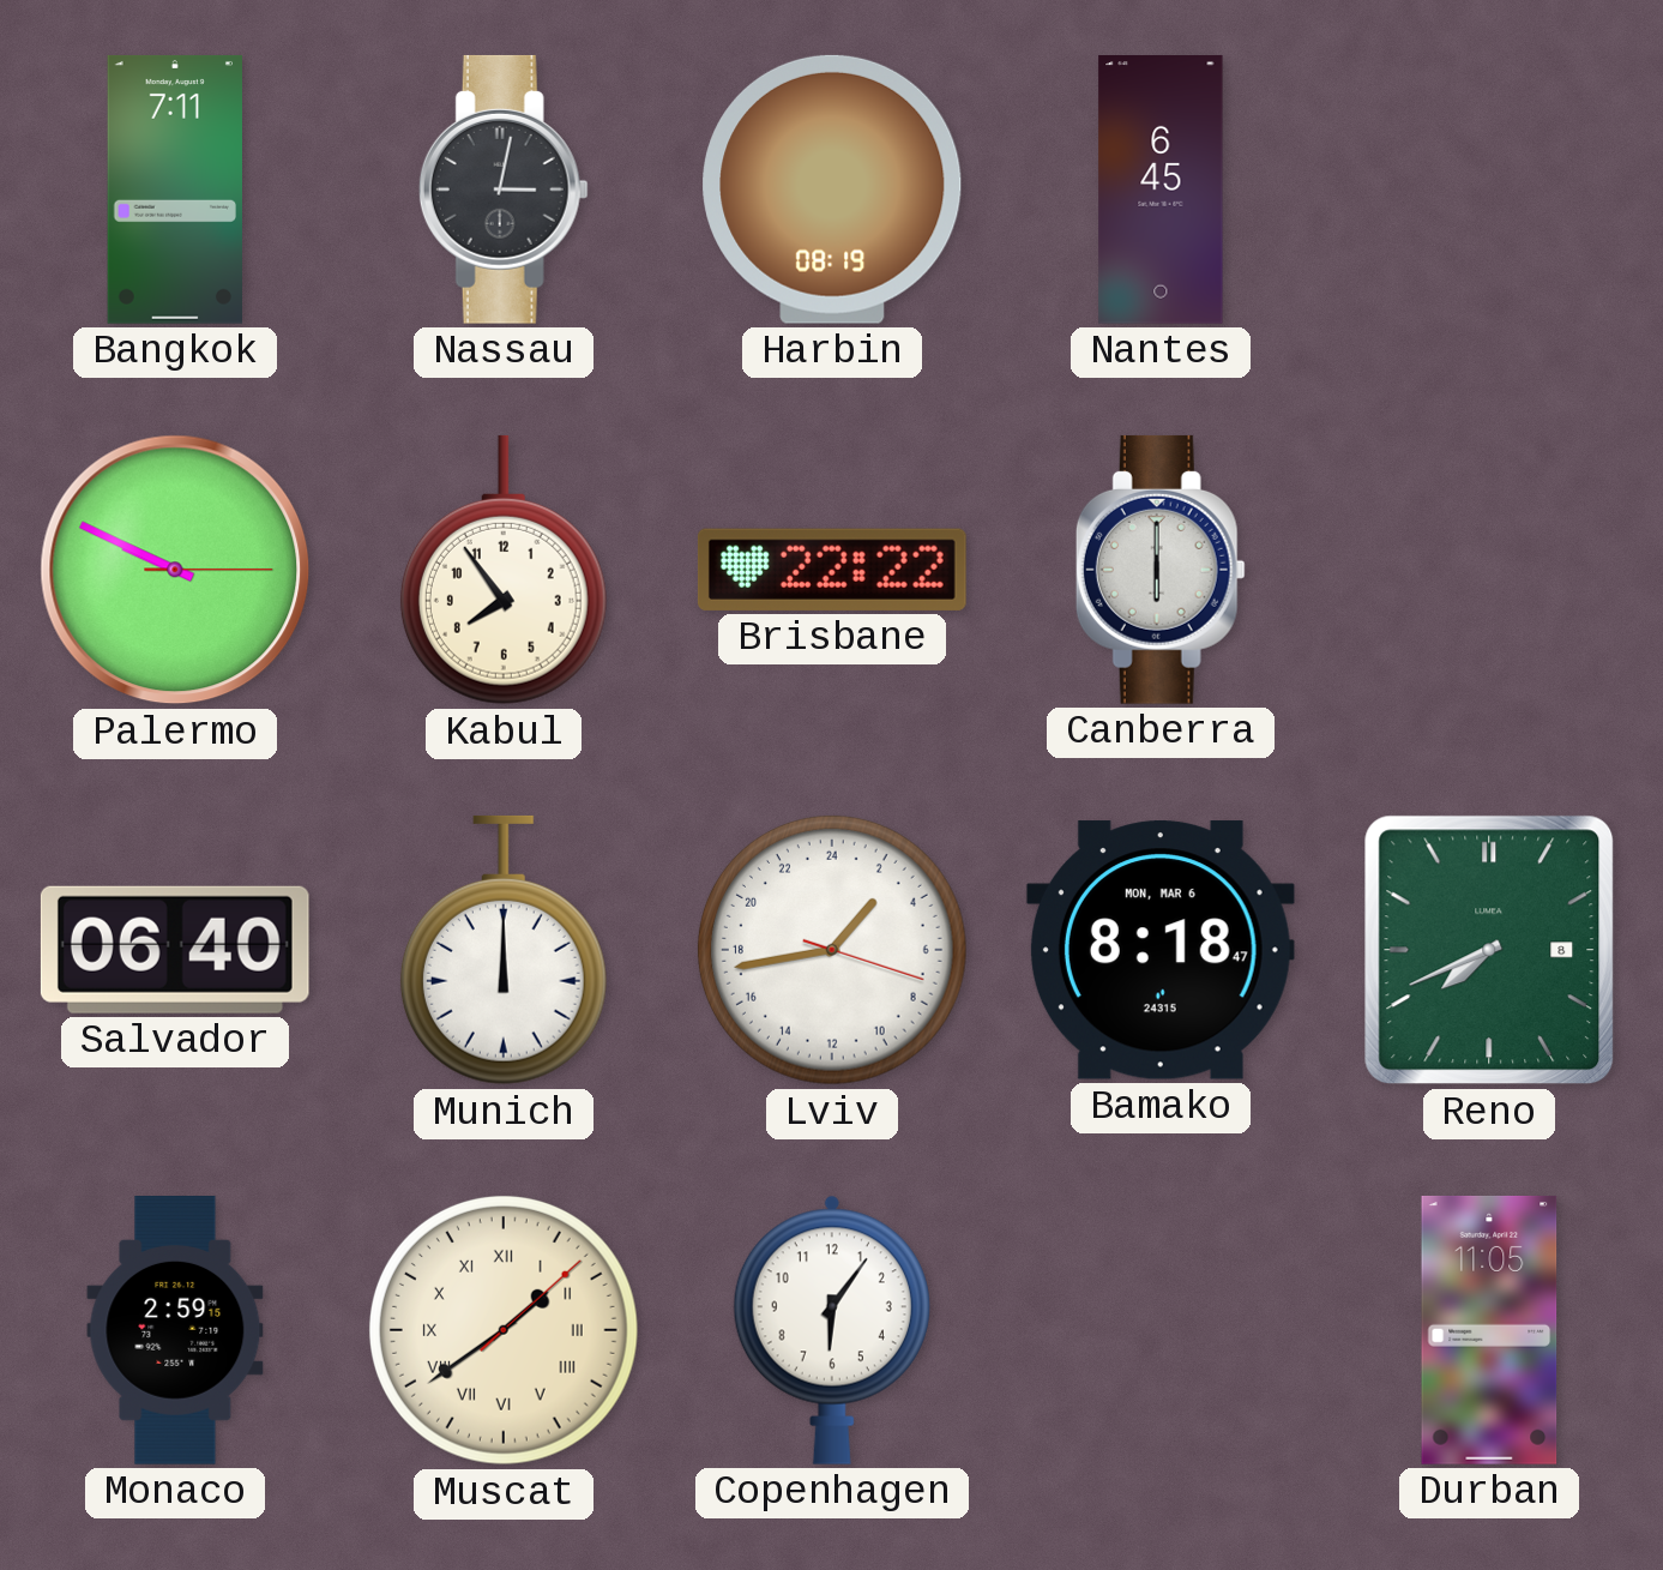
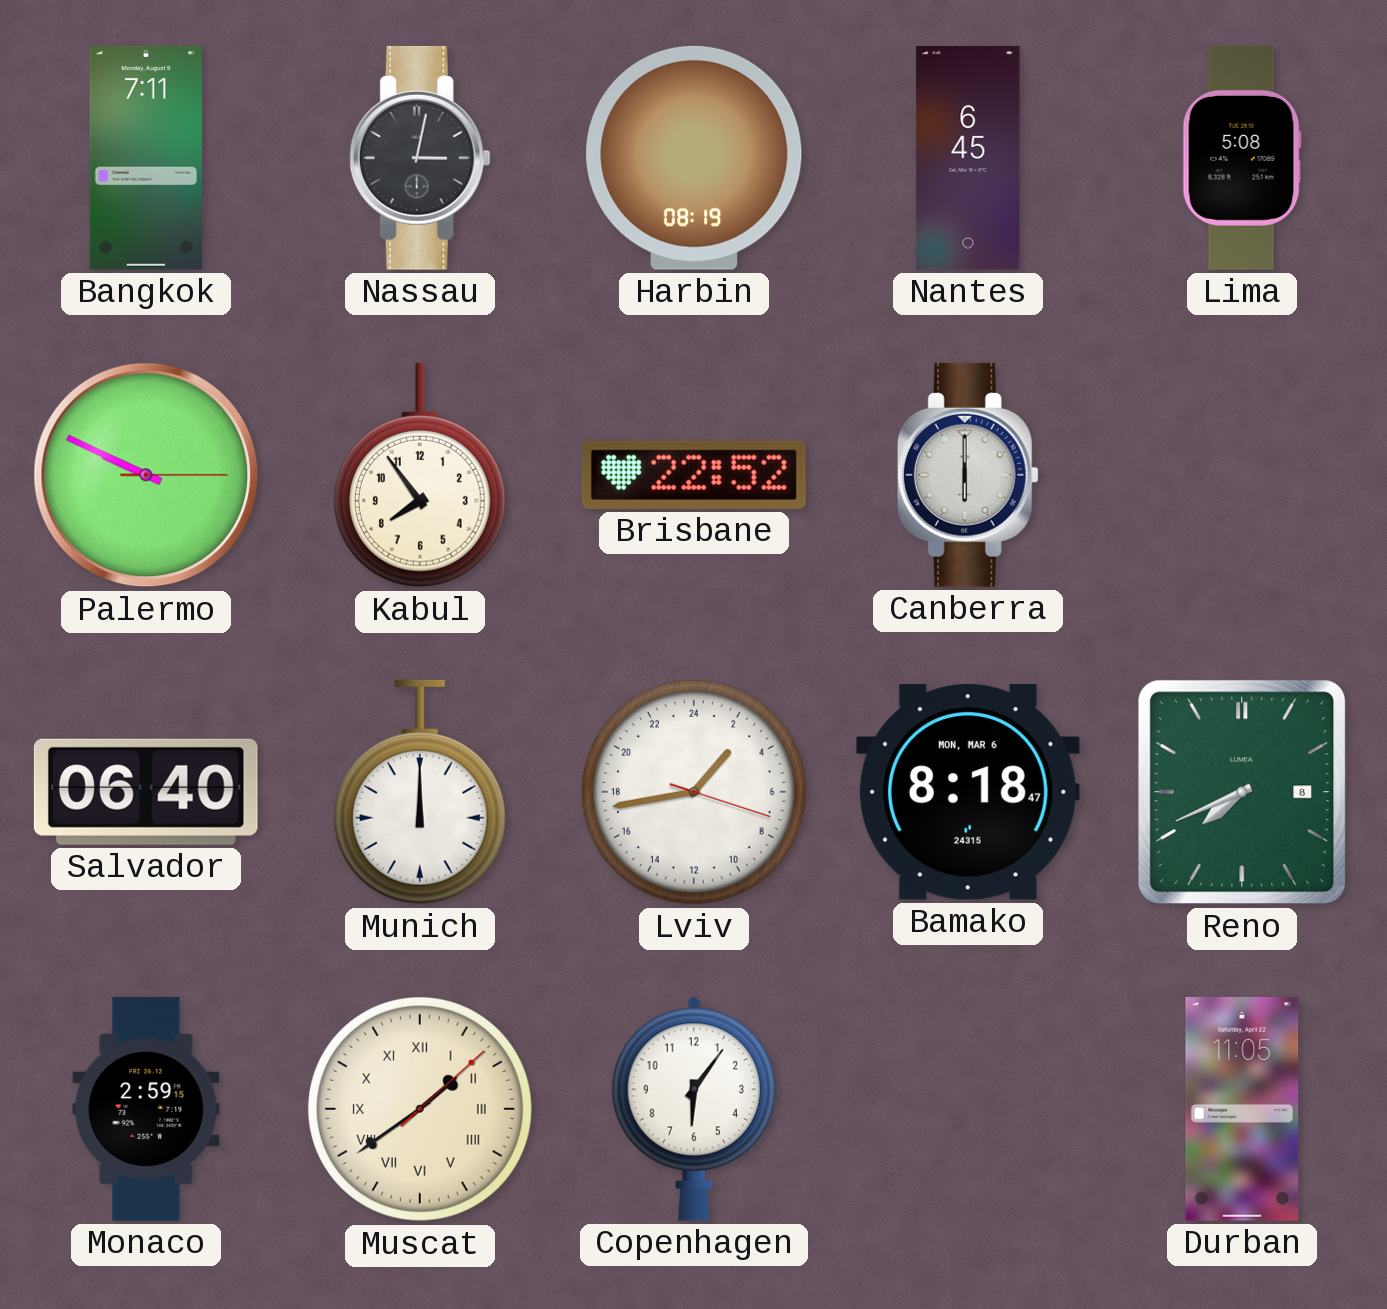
Lima: none -> 5:08
Brisbane: 22:22 -> 22:52
